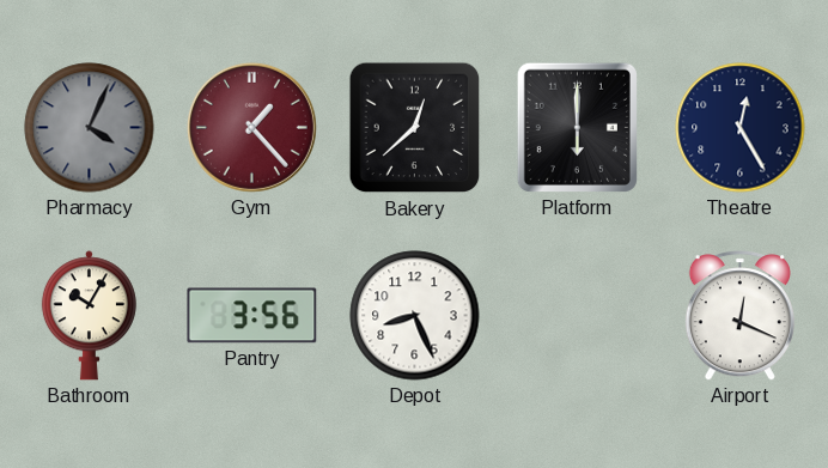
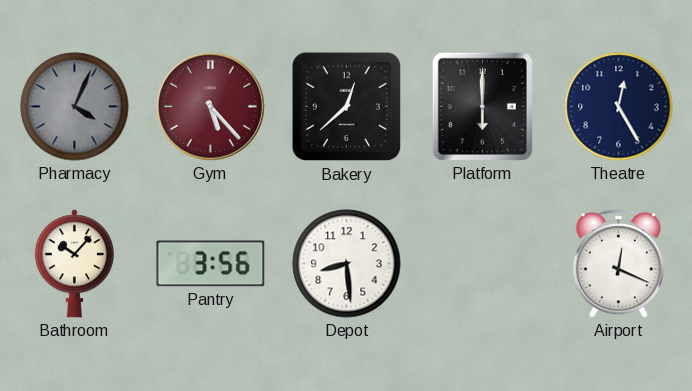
Gym: 1:23 -> 5:23
Bathroom: 10:05 -> 10:07
Depot: 8:26 -> 8:29
